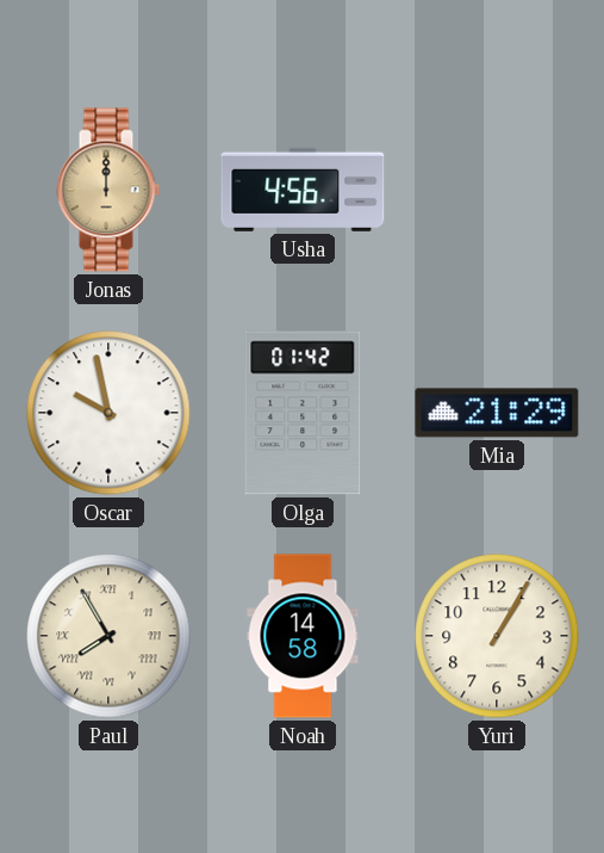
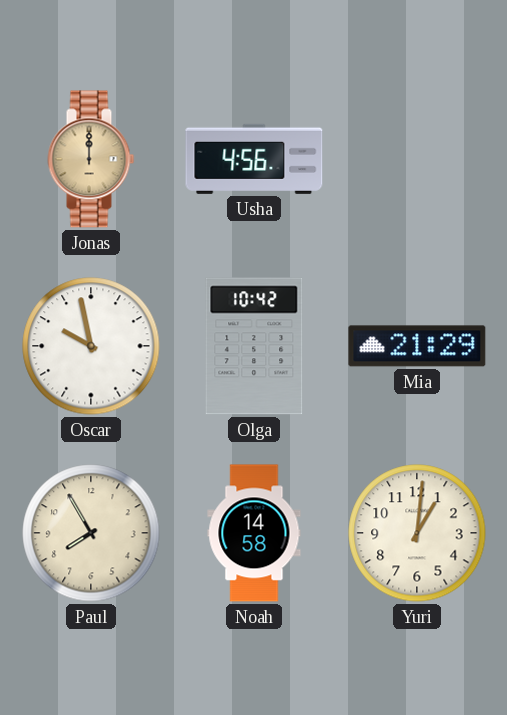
Olga: 01:42 -> 10:42
Paul numerals: Roman -> Arabic
Yuri: 1:05 -> 1:01
